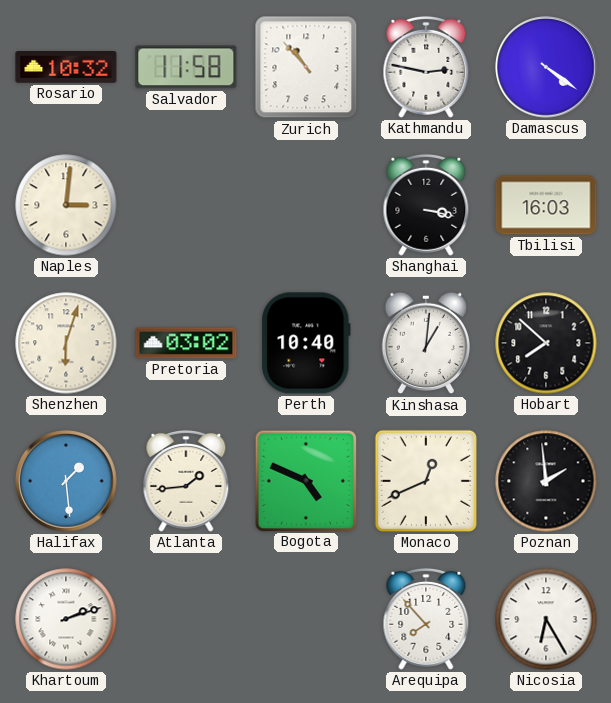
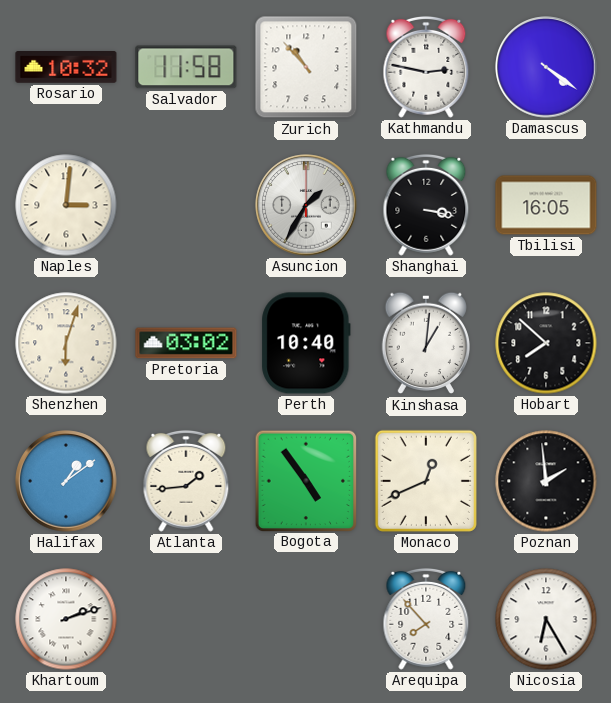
Asuncion: none -> 1:35
Tbilisi: 16:03 -> 16:05
Halifax: 1:29 -> 1:09
Bogota: 4:49 -> 4:54
